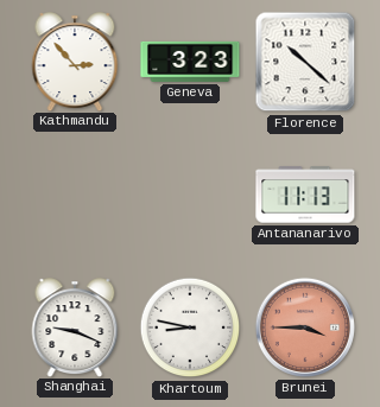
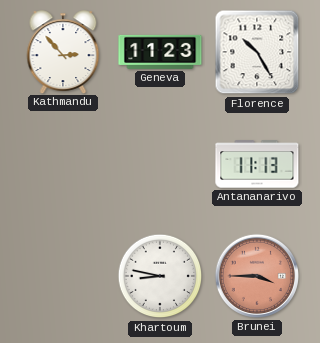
Geneva: 3:23 -> 11:23
Florence: 10:22 -> 10:25
Shanghai: 9:19 -> none
